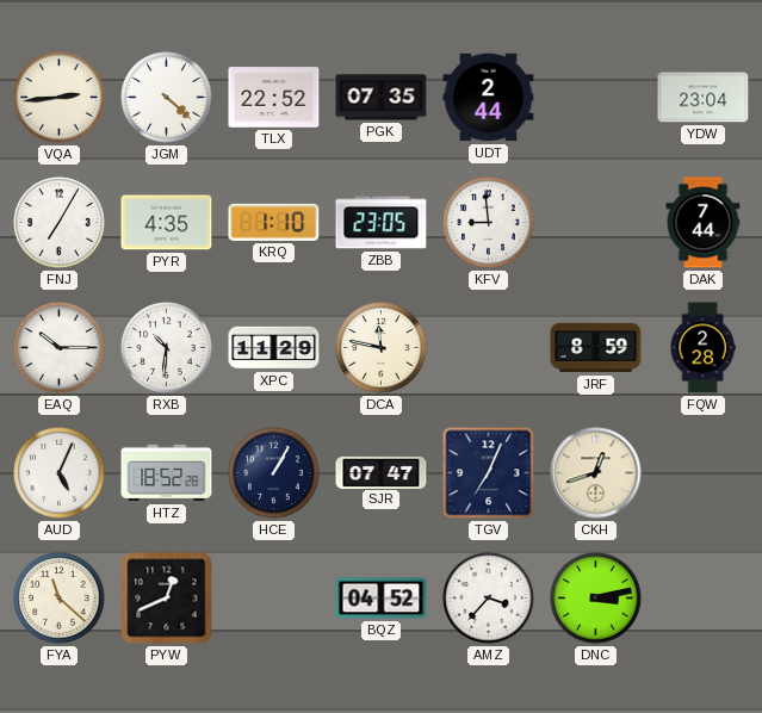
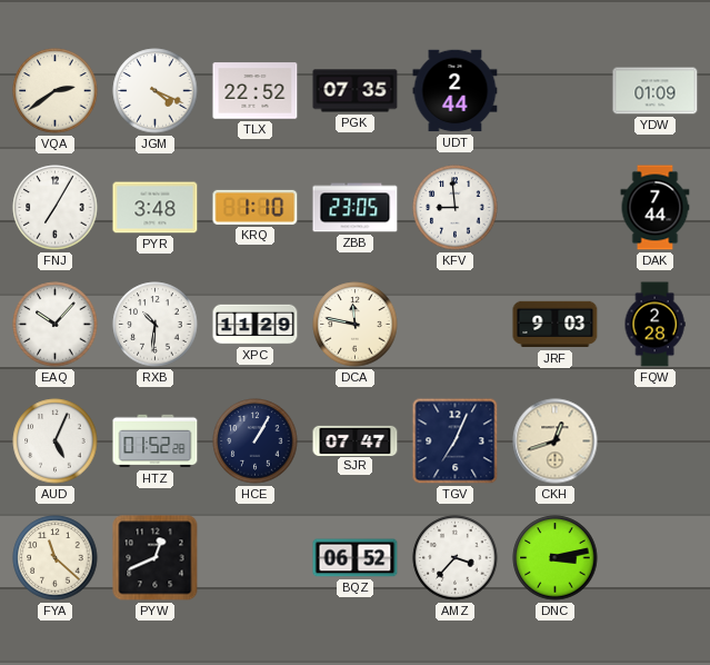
VQA: 2:44 -> 2:39
JGM: 4:22 -> 4:19
YDW: 23:04 -> 01:09
PYR: 4:35 -> 3:48
EAQ: 10:15 -> 10:07
JRF: 8:59 -> 9:03
HTZ: 18:52 -> 01:52
BQZ: 04:52 -> 06:52
